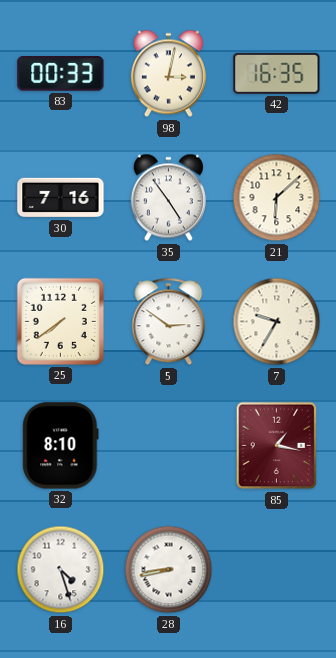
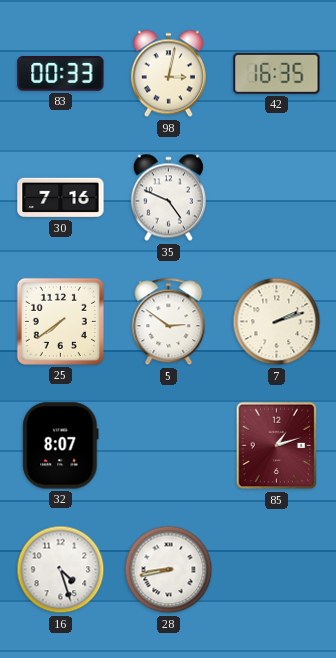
35: 4:54 -> 4:49
21: 6:08 -> none
7: 9:35 -> 2:12
32: 8:10 -> 8:07
85: 1:17 -> 1:12
